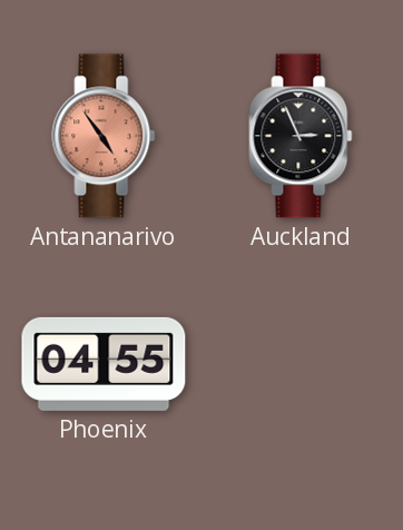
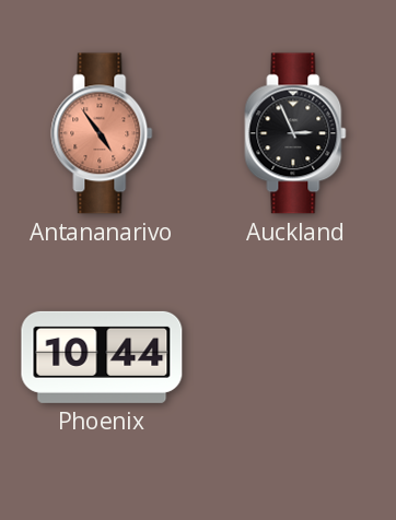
Phoenix: 04:55 -> 10:44
